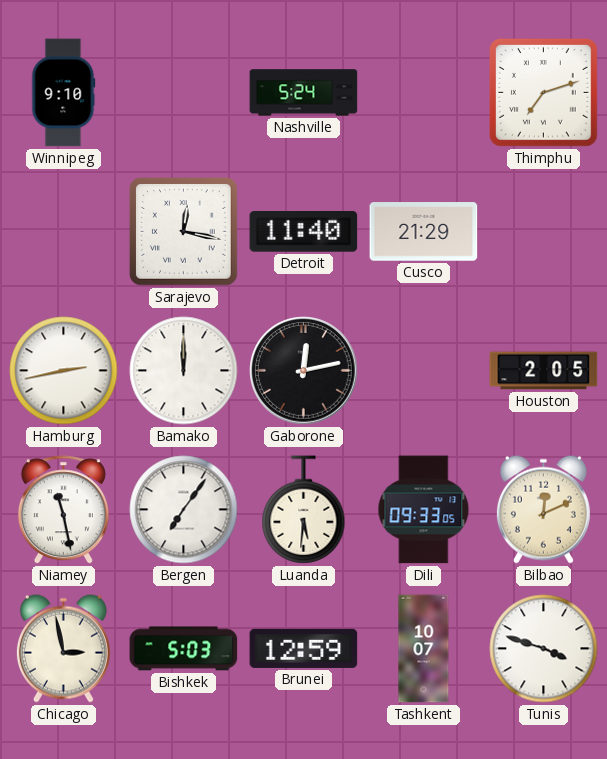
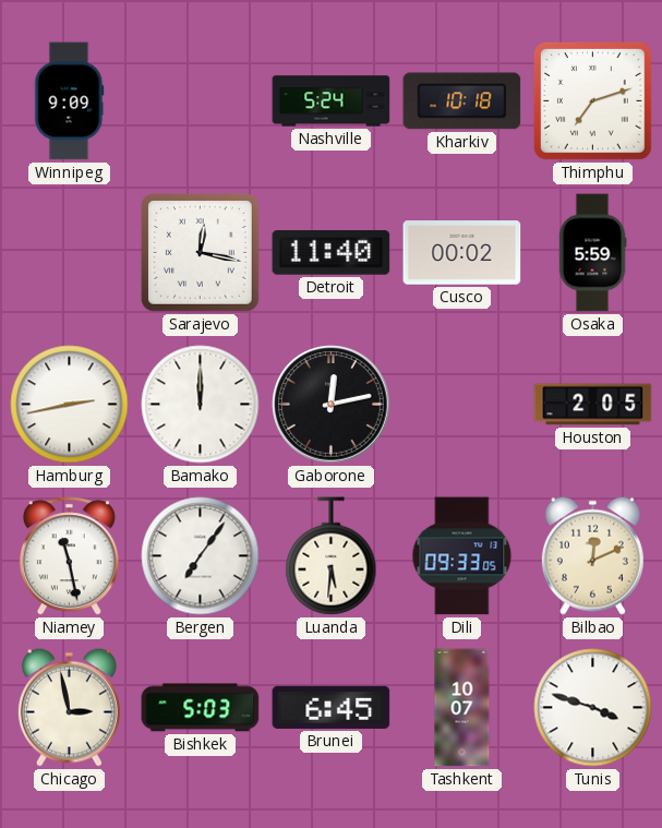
Winnipeg: 9:10 -> 9:09
Kharkiv: none -> 10:18
Cusco: 21:29 -> 00:02
Osaka: none -> 5:59
Brunei: 12:59 -> 6:45
